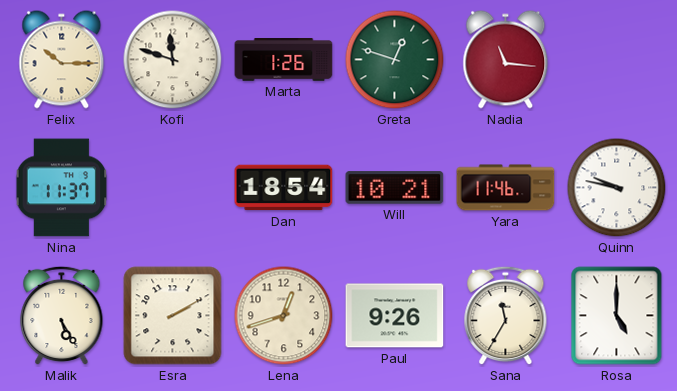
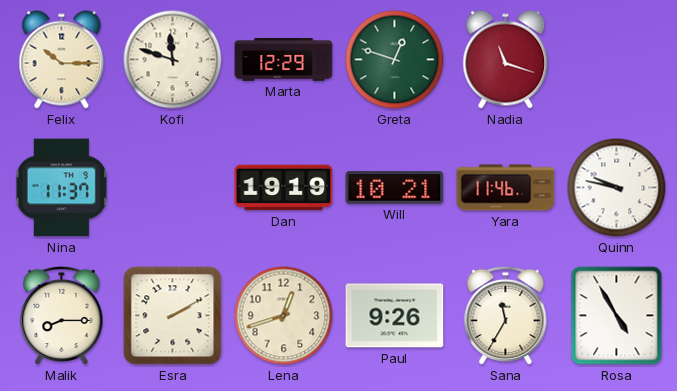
Marta: 1:26 -> 12:29
Nadia: 11:16 -> 11:18
Dan: 18:54 -> 19:19
Malik: 5:25 -> 8:15
Rosa: 5:00 -> 4:55
